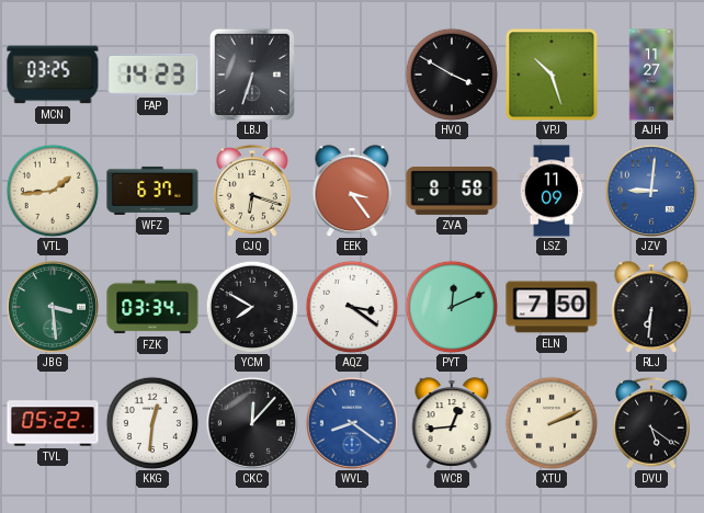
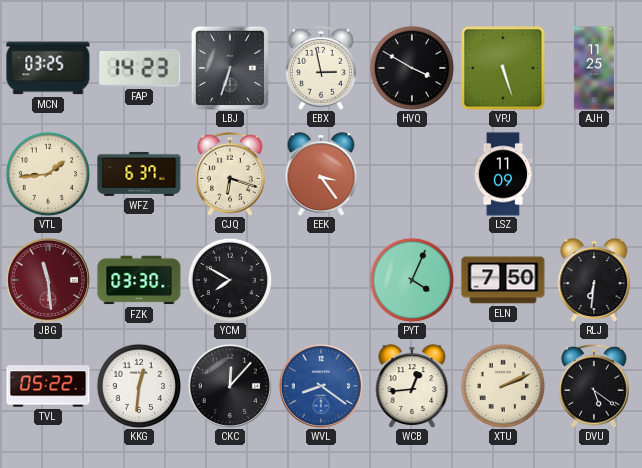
EBX: none -> 2:58
VPJ: 10:27 -> 5:27
AJH: 11:27 -> 11:25
ZVA: 8:58 -> none
JZV: 9:01 -> none
JBG: 3:29 -> 11:29
JBG dial: green -> burgundy
FZK: 03:34 -> 03:30
AQZ: 3:21 -> none
PYT: 12:11 -> 4:04
